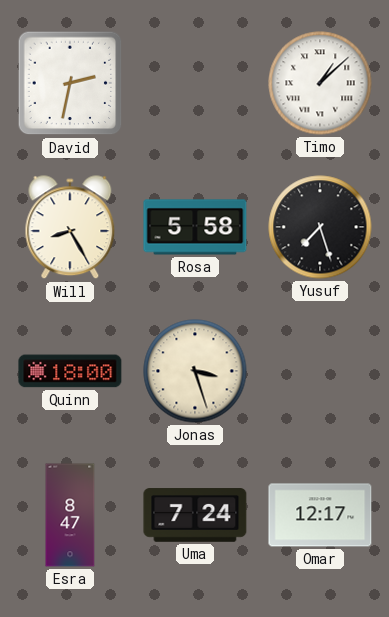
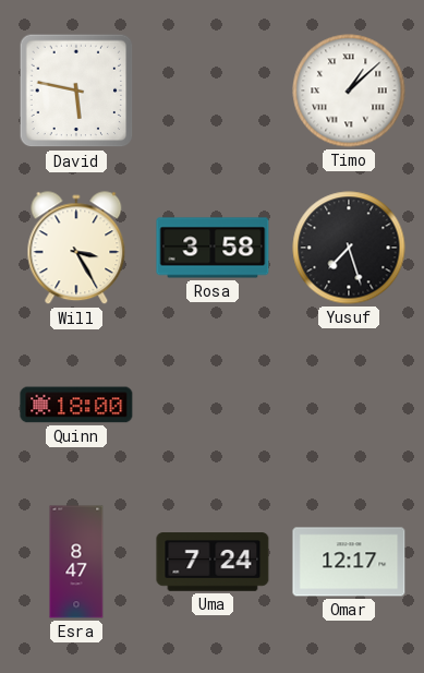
David: 2:32 -> 5:47
Will: 8:25 -> 3:25
Rosa: 5:58 -> 3:58
Jonas: 3:27 -> none
